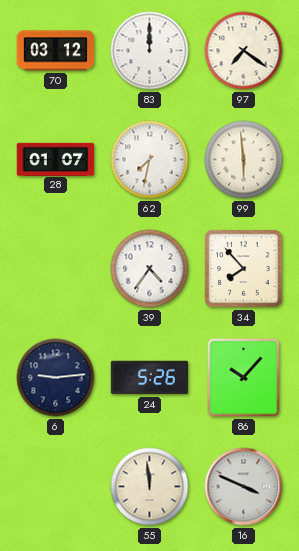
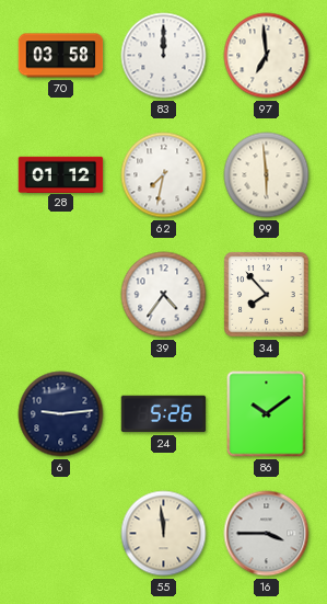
70: 03:12 -> 03:58
97: 7:21 -> 6:59
28: 01:07 -> 01:12
86: 10:07 -> 10:09
16: 3:49 -> 3:45
